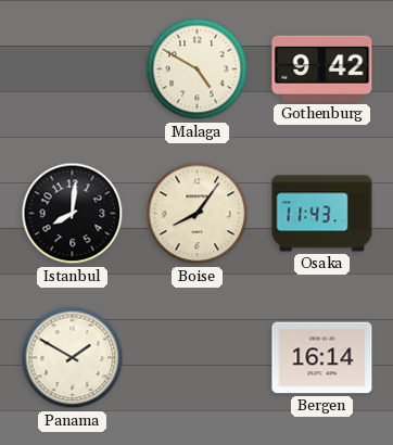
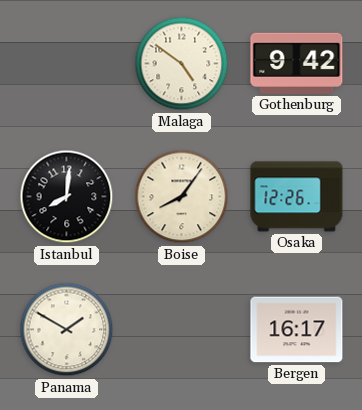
Malaga: 4:50 -> 4:51
Osaka: 11:43 -> 12:26
Bergen: 16:14 -> 16:17
